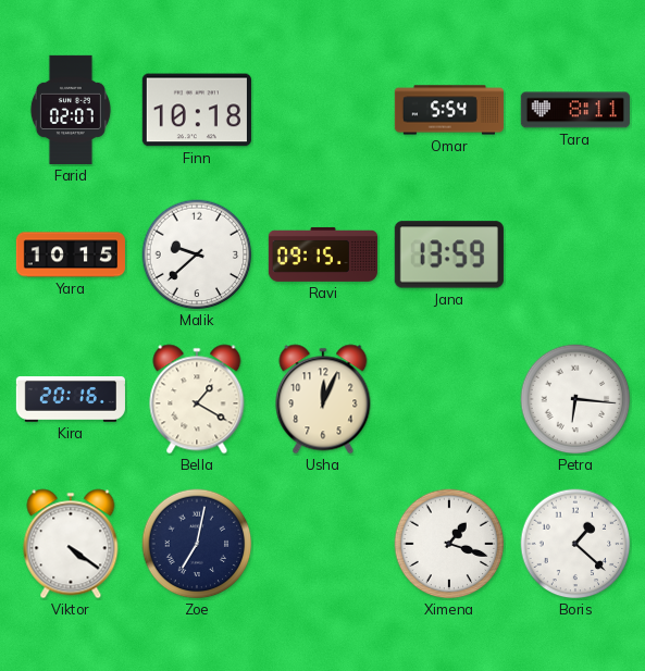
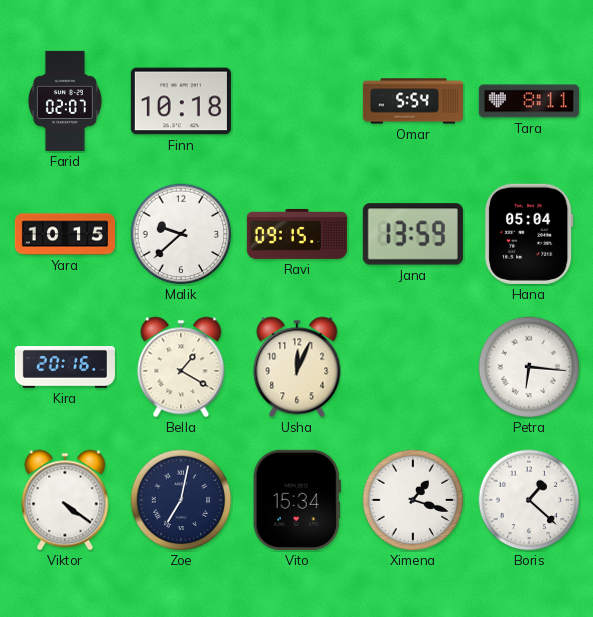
Hana: none -> 05:04
Vito: none -> 15:34
